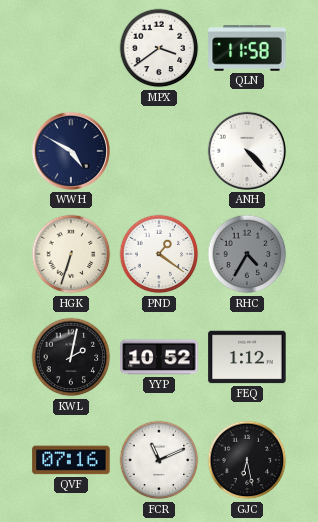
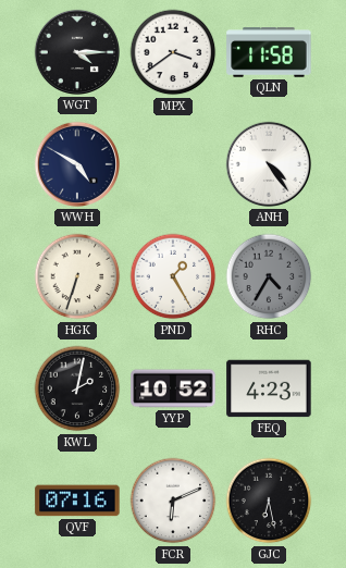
WGT: none -> 4:15
ANH: 4:23 -> 4:24
PND: 1:21 -> 1:25
FEQ: 1:12 -> 4:23
FCR: 11:11 -> 6:11
